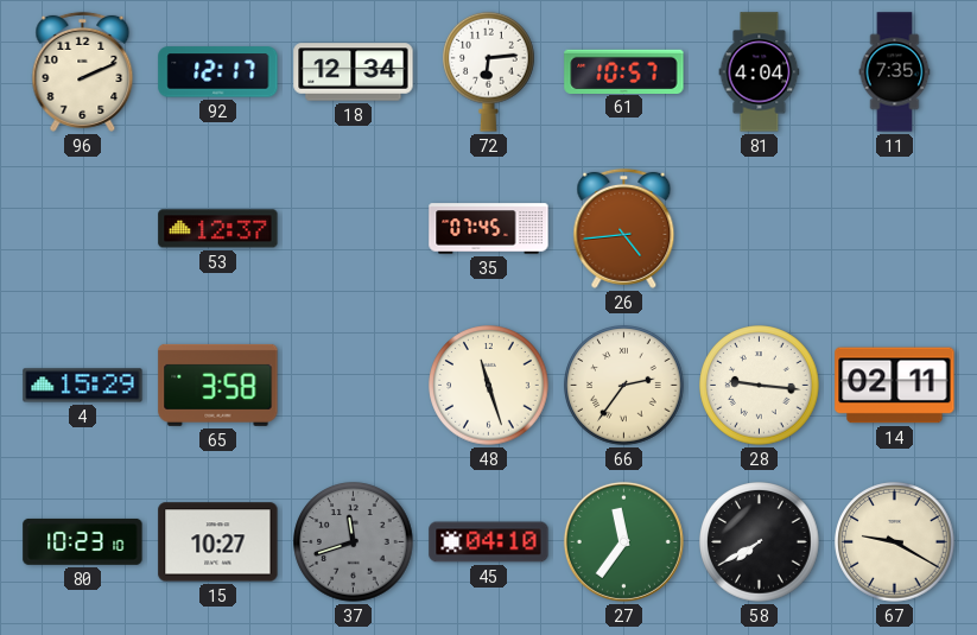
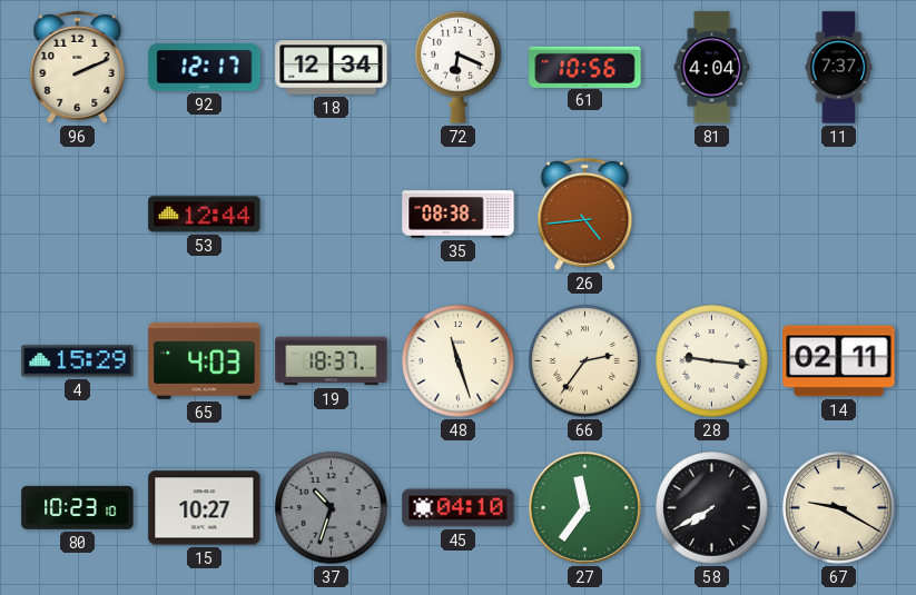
72: 6:14 -> 6:19
61: 10:57 -> 10:56
11: 7:35 -> 7:37
53: 12:37 -> 12:44
35: 07:45 -> 08:38
65: 3:58 -> 4:03
19: none -> 18:37
37: 11:42 -> 10:33
